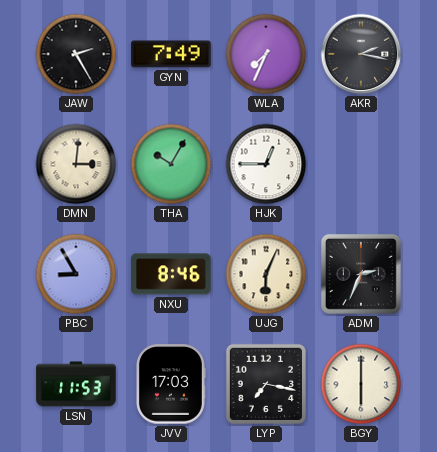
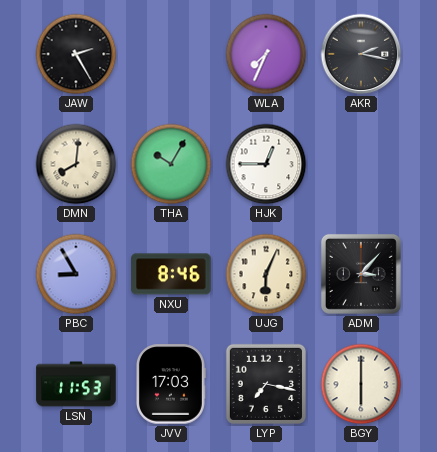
GYN: 7:49 -> none
DMN: 3:01 -> 8:01
ADM: 2:34 -> 3:07
